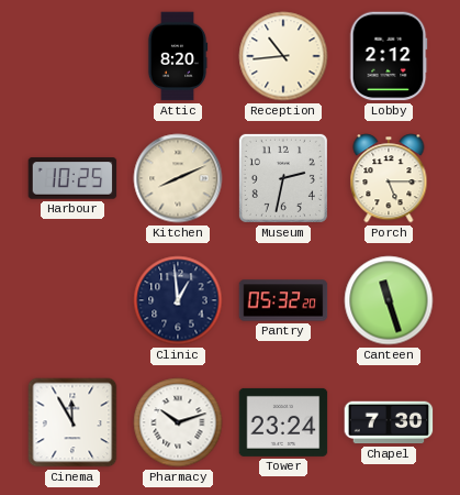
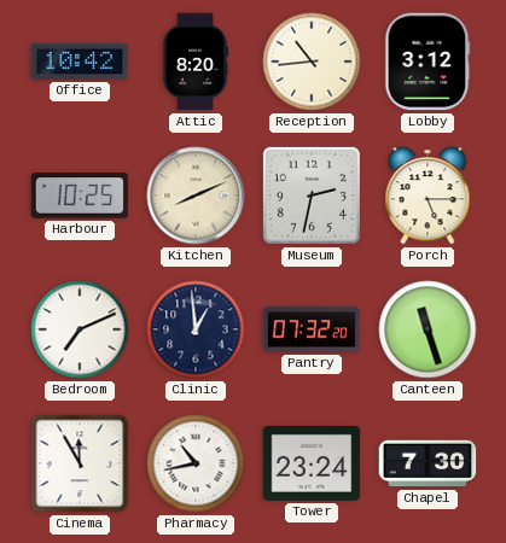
Office: none -> 10:42
Lobby: 2:12 -> 3:12
Bedroom: none -> 7:11
Pantry: 05:32 -> 07:32
Pharmacy: 10:12 -> 10:43
